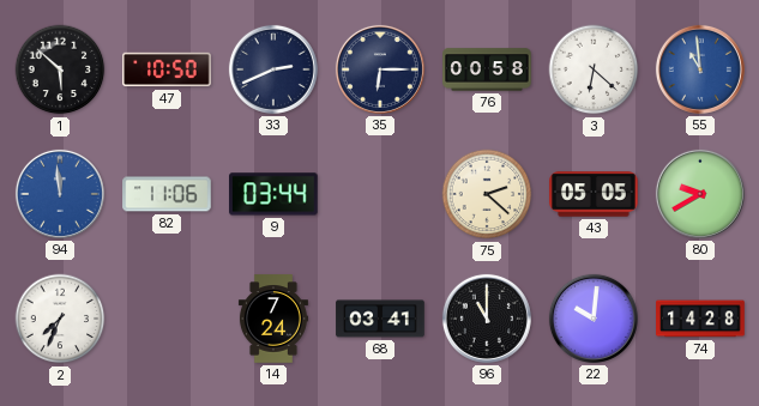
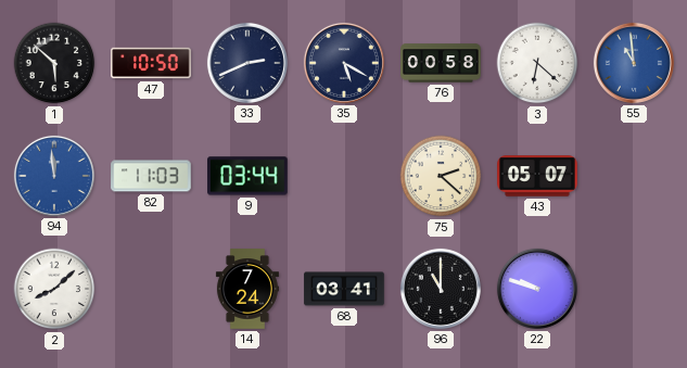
35: 6:15 -> 5:20
82: 11:06 -> 11:03
43: 05:05 -> 05:07
80: 9:40 -> none
2: 7:34 -> 8:08
22: 10:01 -> 9:48
74: 14:28 -> none
